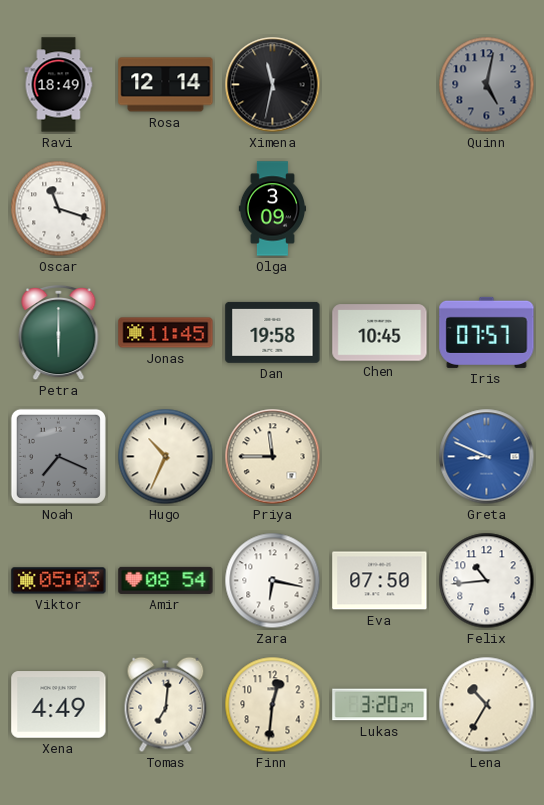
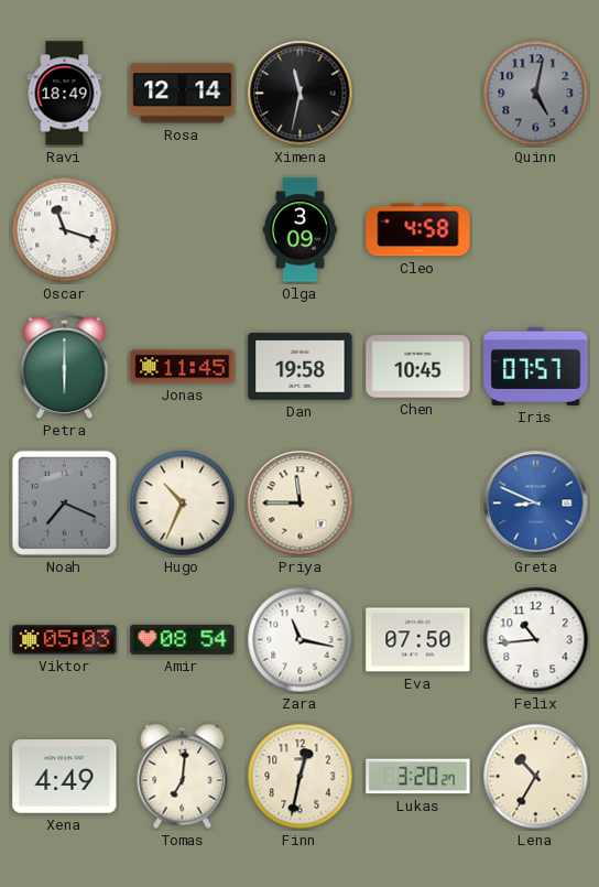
Cleo: none -> 4:58
Zara: 6:17 -> 11:17
Finn: 12:31 -> 12:32
